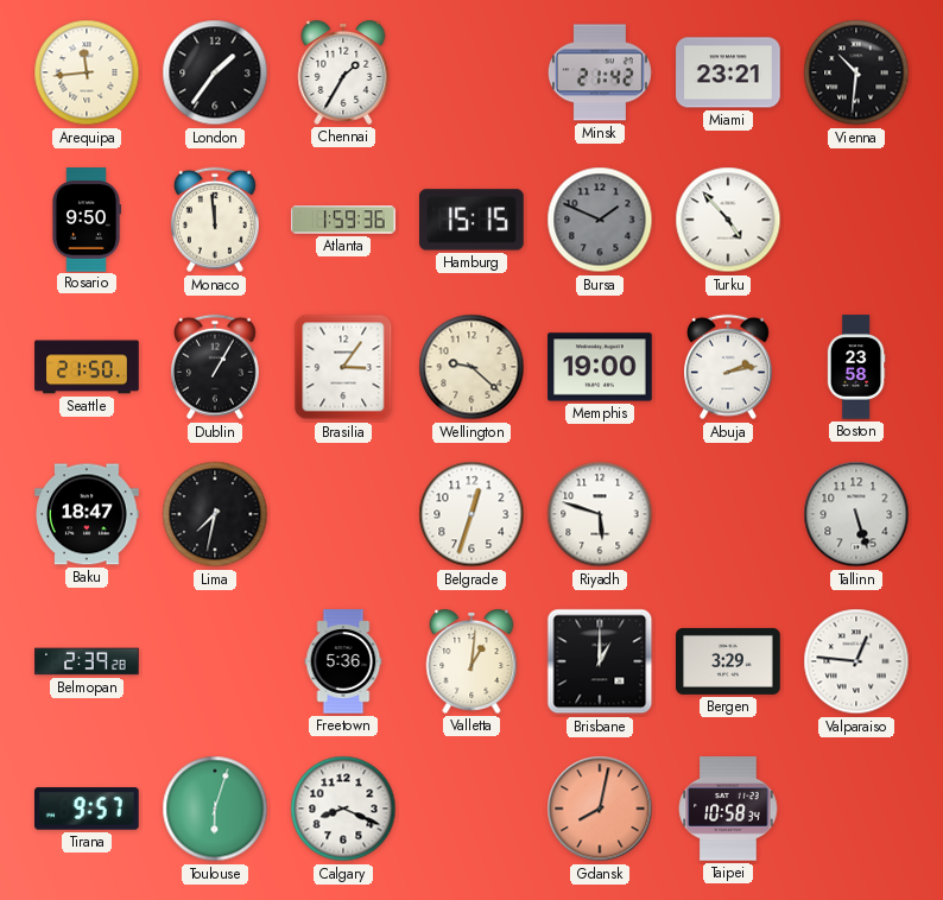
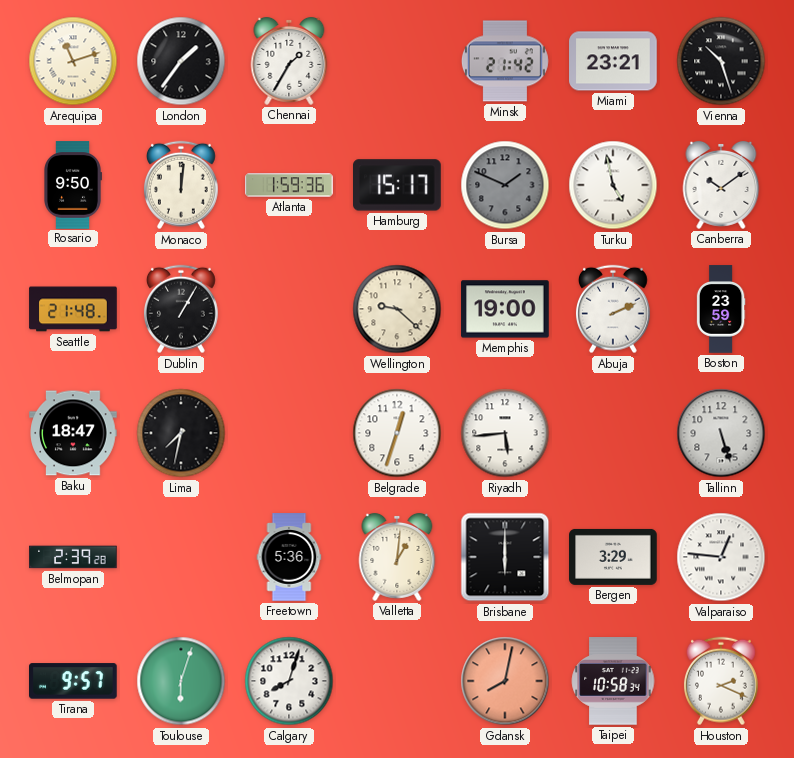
Arequipa: 11:44 -> 11:12
Vienna: 10:31 -> 10:27
Monaco: 11:59 -> 12:01
Hamburg: 15:15 -> 15:17
Turku: 4:53 -> 4:58
Canberra: none -> 10:09
Seattle: 21:50 -> 21:48
Brasilia: 3:06 -> none
Abuja: 2:13 -> 2:11
Boston: 23:58 -> 23:59
Riyadh: 5:48 -> 5:44
Brisbane: 1:00 -> 6:00
Calgary: 8:19 -> 8:03
Houston: none -> 2:19
